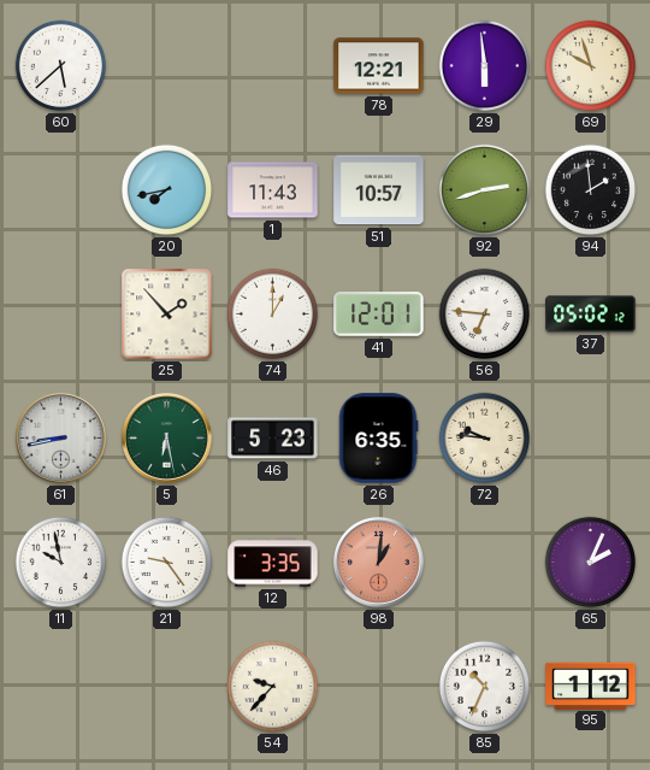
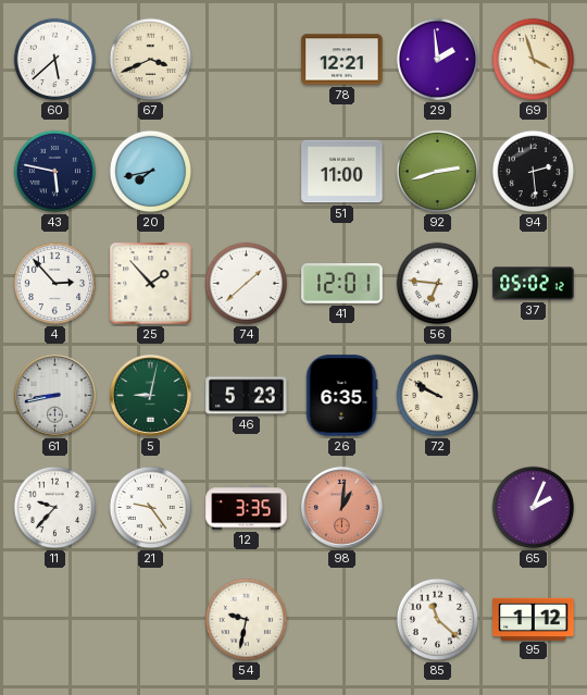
67: none -> 3:41
29: 5:59 -> 1:59
69: 9:57 -> 3:57
43: none -> 5:47
1: 11:43 -> none
51: 10:57 -> 11:00
94: 1:59 -> 2:29
4: none -> 2:53
74: 1:00 -> 1:38
5: 6:28 -> 9:02
72: 9:46 -> 9:50
11: 9:58 -> 9:37
54: 9:37 -> 9:32
85: 10:34 -> 11:22
